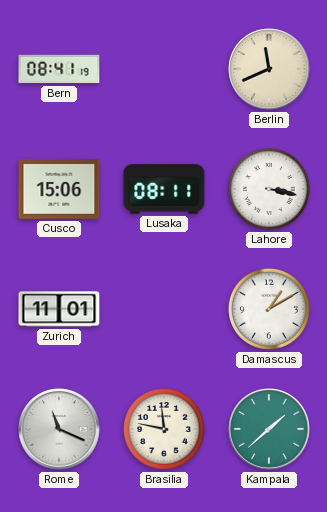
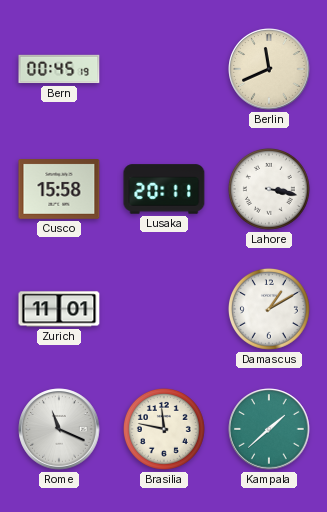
Bern: 08:41 -> 00:45
Cusco: 15:06 -> 15:58
Lusaka: 08:11 -> 20:11
